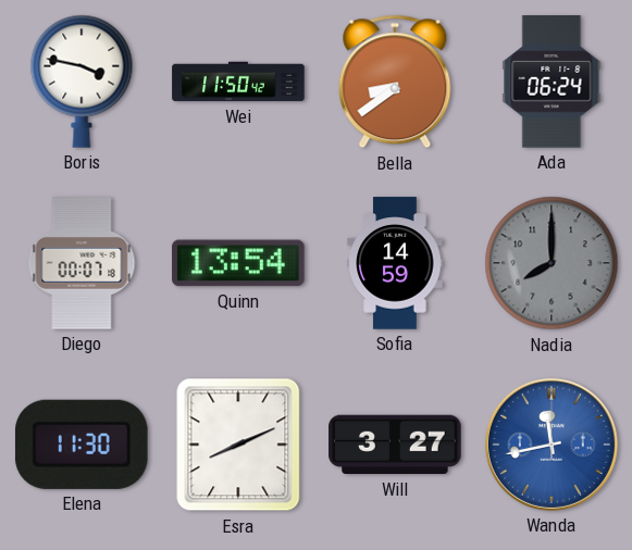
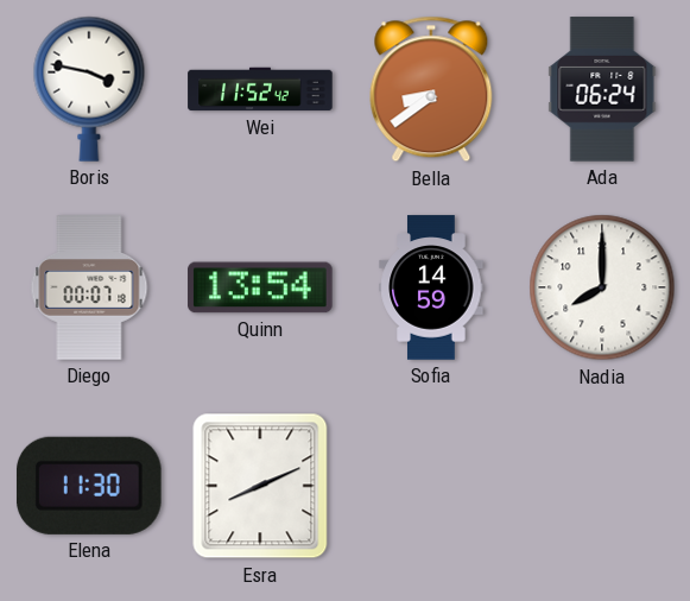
Wei: 11:50 -> 11:52
Nadia dial: grey -> white
Will: 3:27 -> none
Wanda: 11:43 -> none
